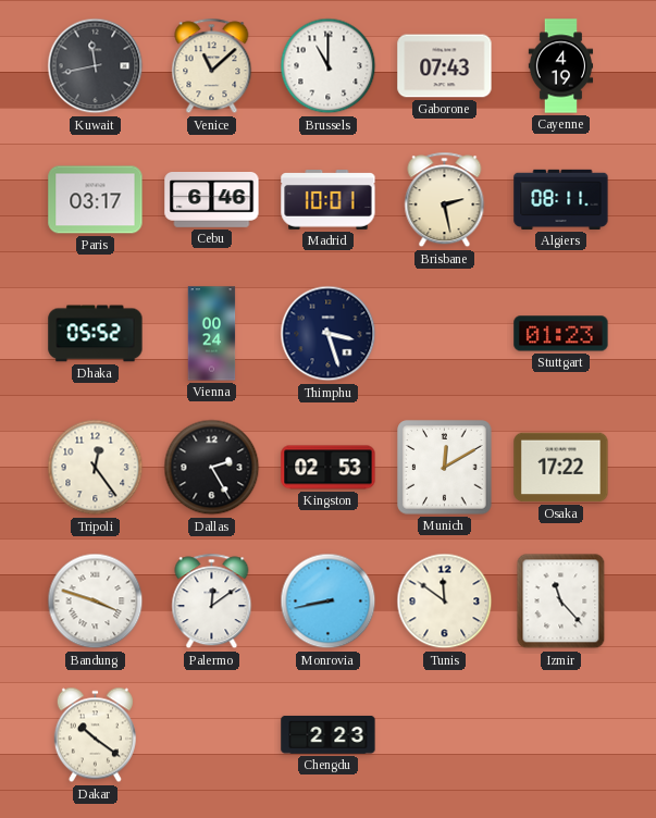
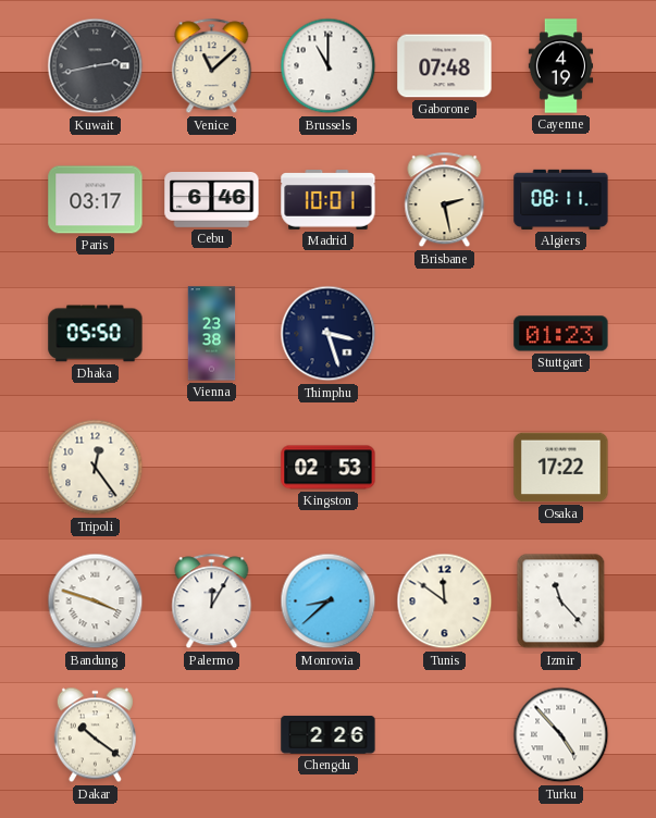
Kuwait: 11:43 -> 2:43
Gaborone: 07:43 -> 07:48
Dhaka: 05:52 -> 05:50
Vienna: 00:24 -> 23:38
Dallas: 2:25 -> none
Munich: 12:10 -> none
Palermo: 12:09 -> 12:05
Monrovia: 8:43 -> 8:38
Chengdu: 2:23 -> 2:26
Turku: none -> 4:53
